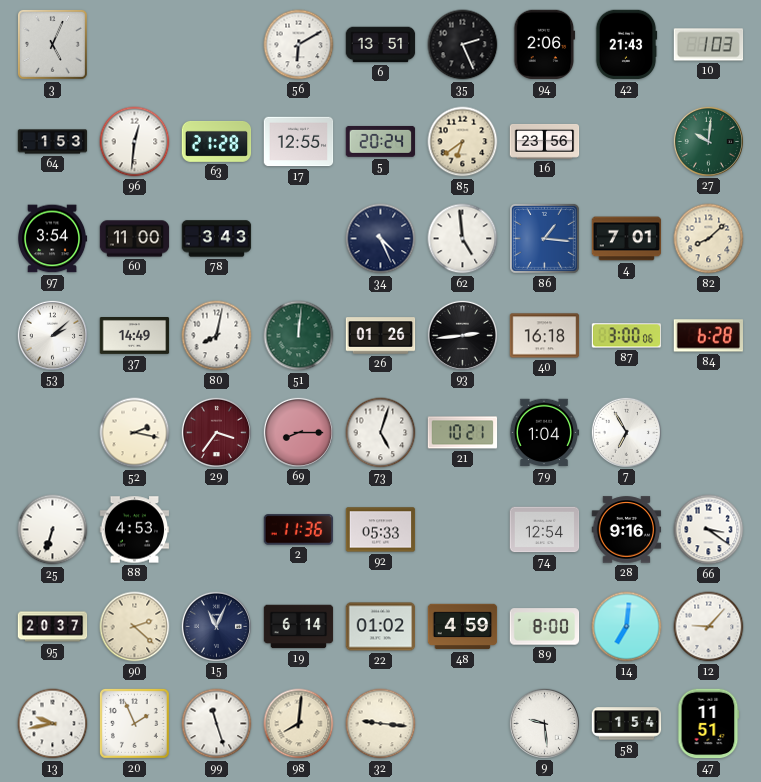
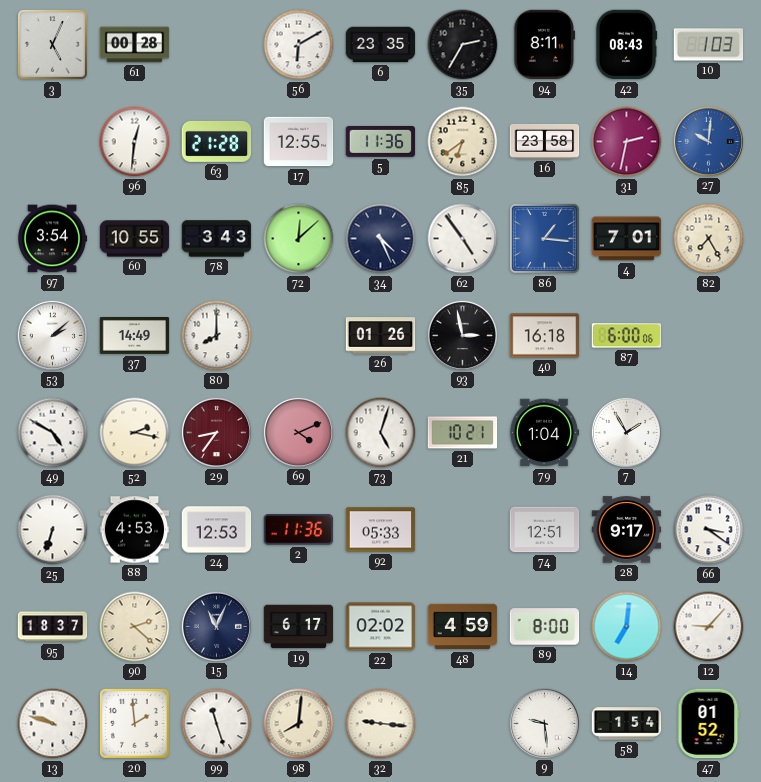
61: none -> 00:28
6: 13:51 -> 23:35
35: 2:26 -> 2:35
94: 2:06 -> 8:11
42: 21:43 -> 08:43
64: 1:53 -> none
5: 20:24 -> 11:36
16: 23:56 -> 23:58
31: none -> 2:32
27 dial: green -> blue
60: 11:00 -> 10:55
72: none -> 12:08
62: 4:59 -> 4:54
82: 8:08 -> 7:25
80: 8:02 -> 8:00
51: 12:01 -> none
93: 2:44 -> 2:58
87: 3:00 -> 6:00
84: 6:28 -> none
49: none -> 4:50
29: 3:36 -> 8:36
69: 8:15 -> 4:11
7: 6:55 -> 1:55
24: none -> 12:53
74: 12:54 -> 12:51
28: 9:16 -> 9:17
95: 20:37 -> 18:37
19: 6:14 -> 6:17
22: 01:02 -> 02:02
13: 9:43 -> 9:48
20: 1:56 -> 1:59
47: 11:51 -> 01:52
